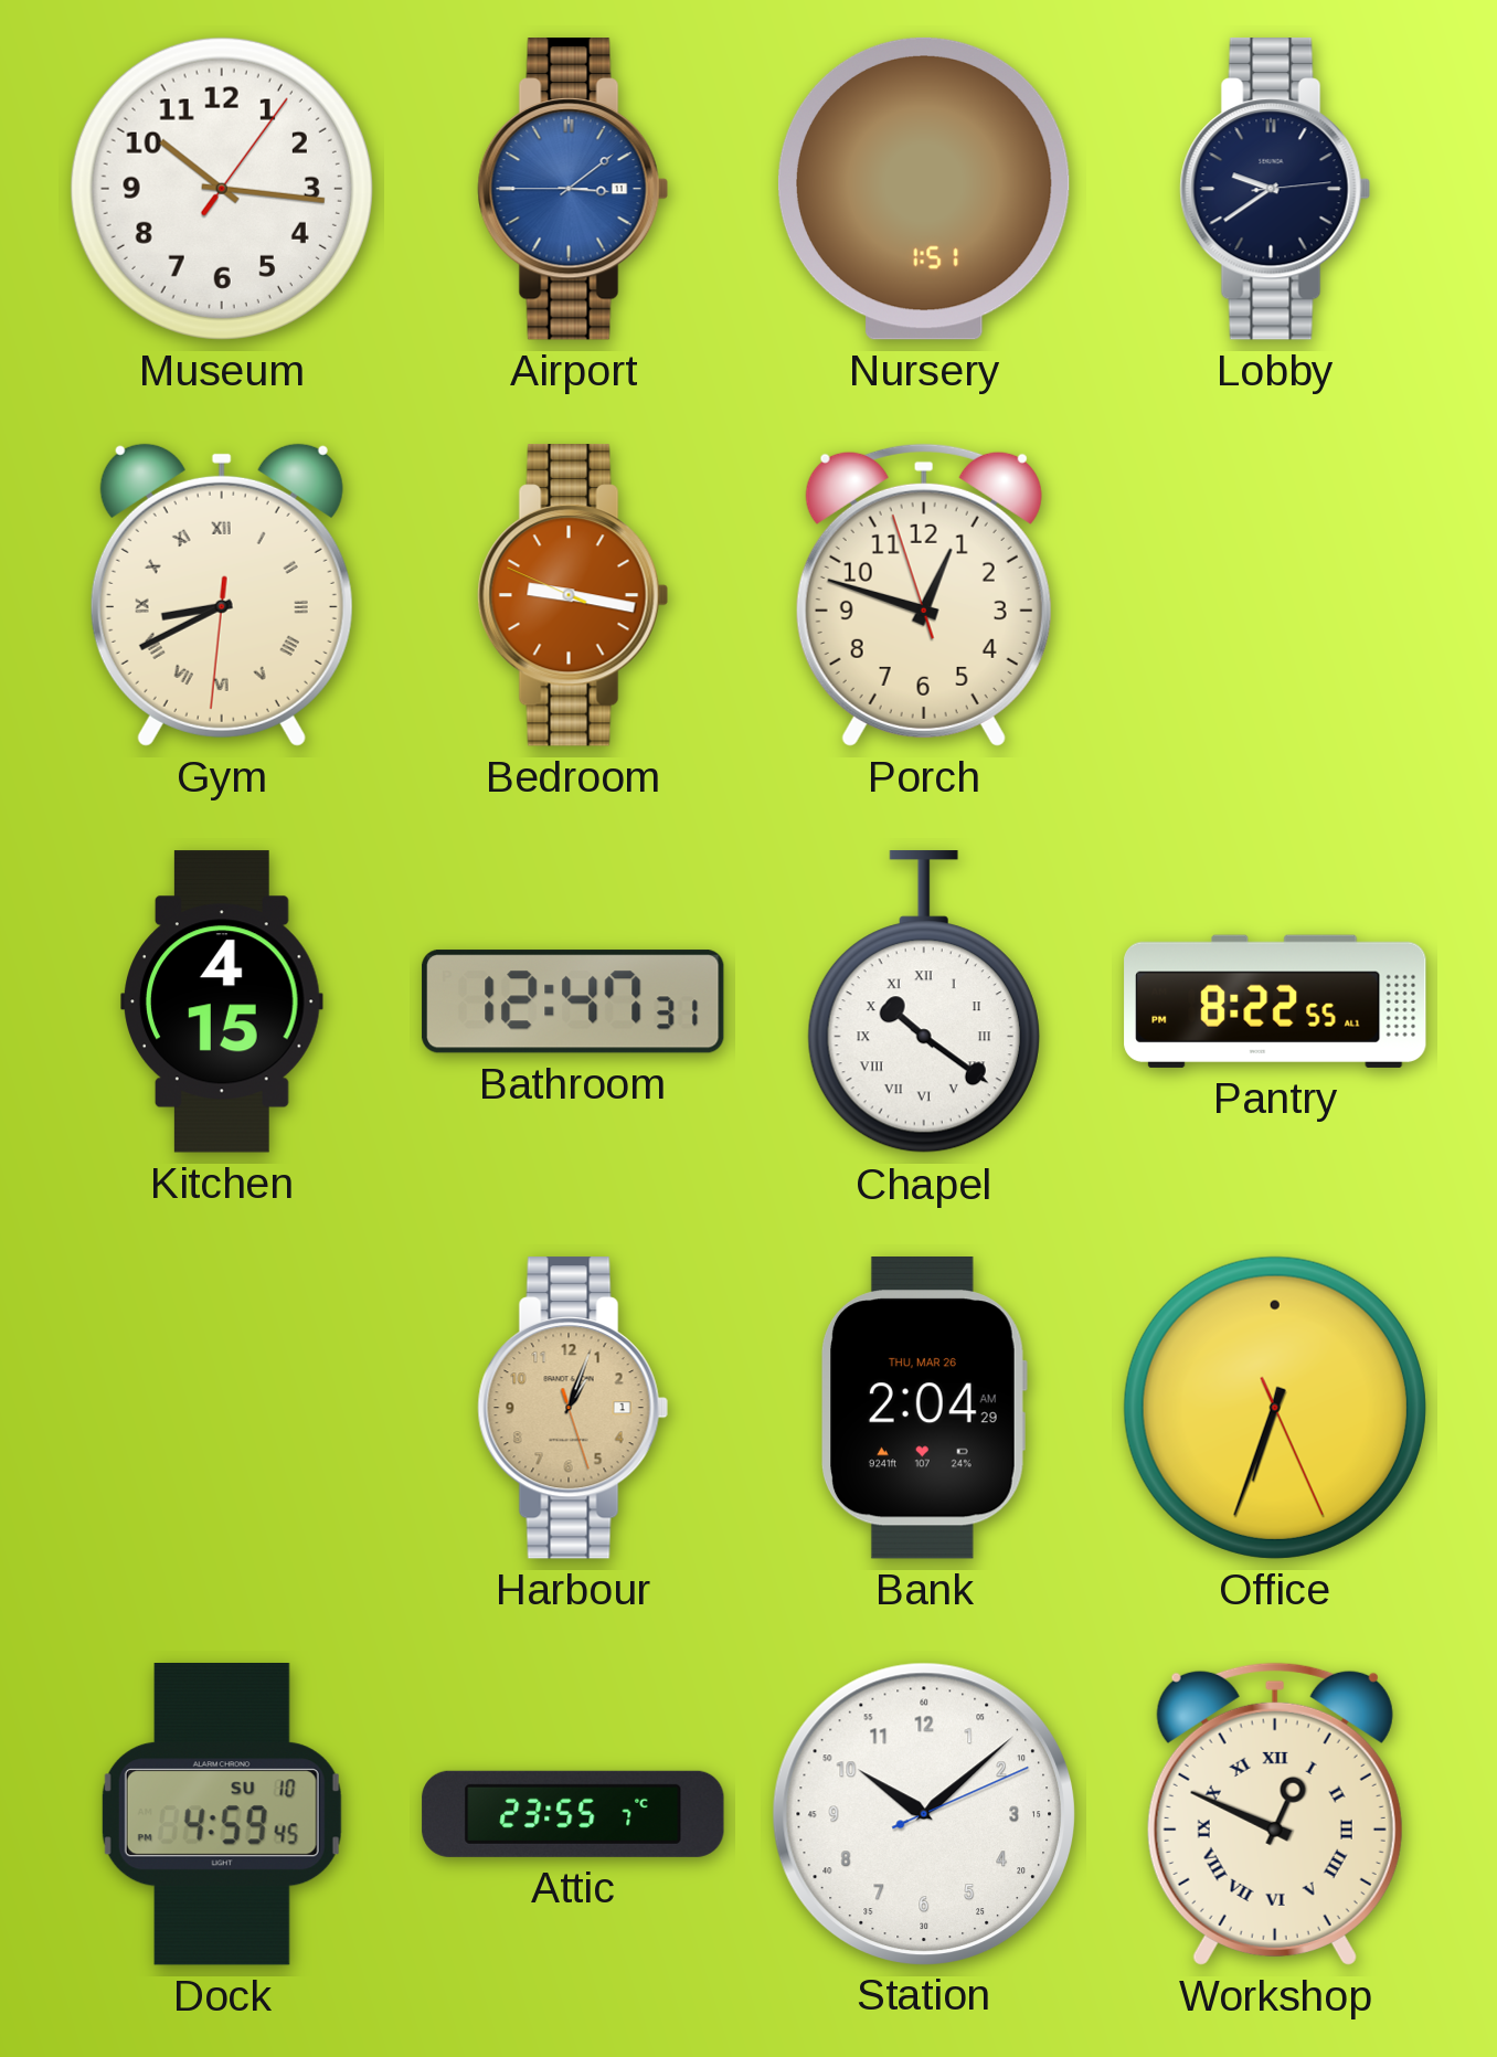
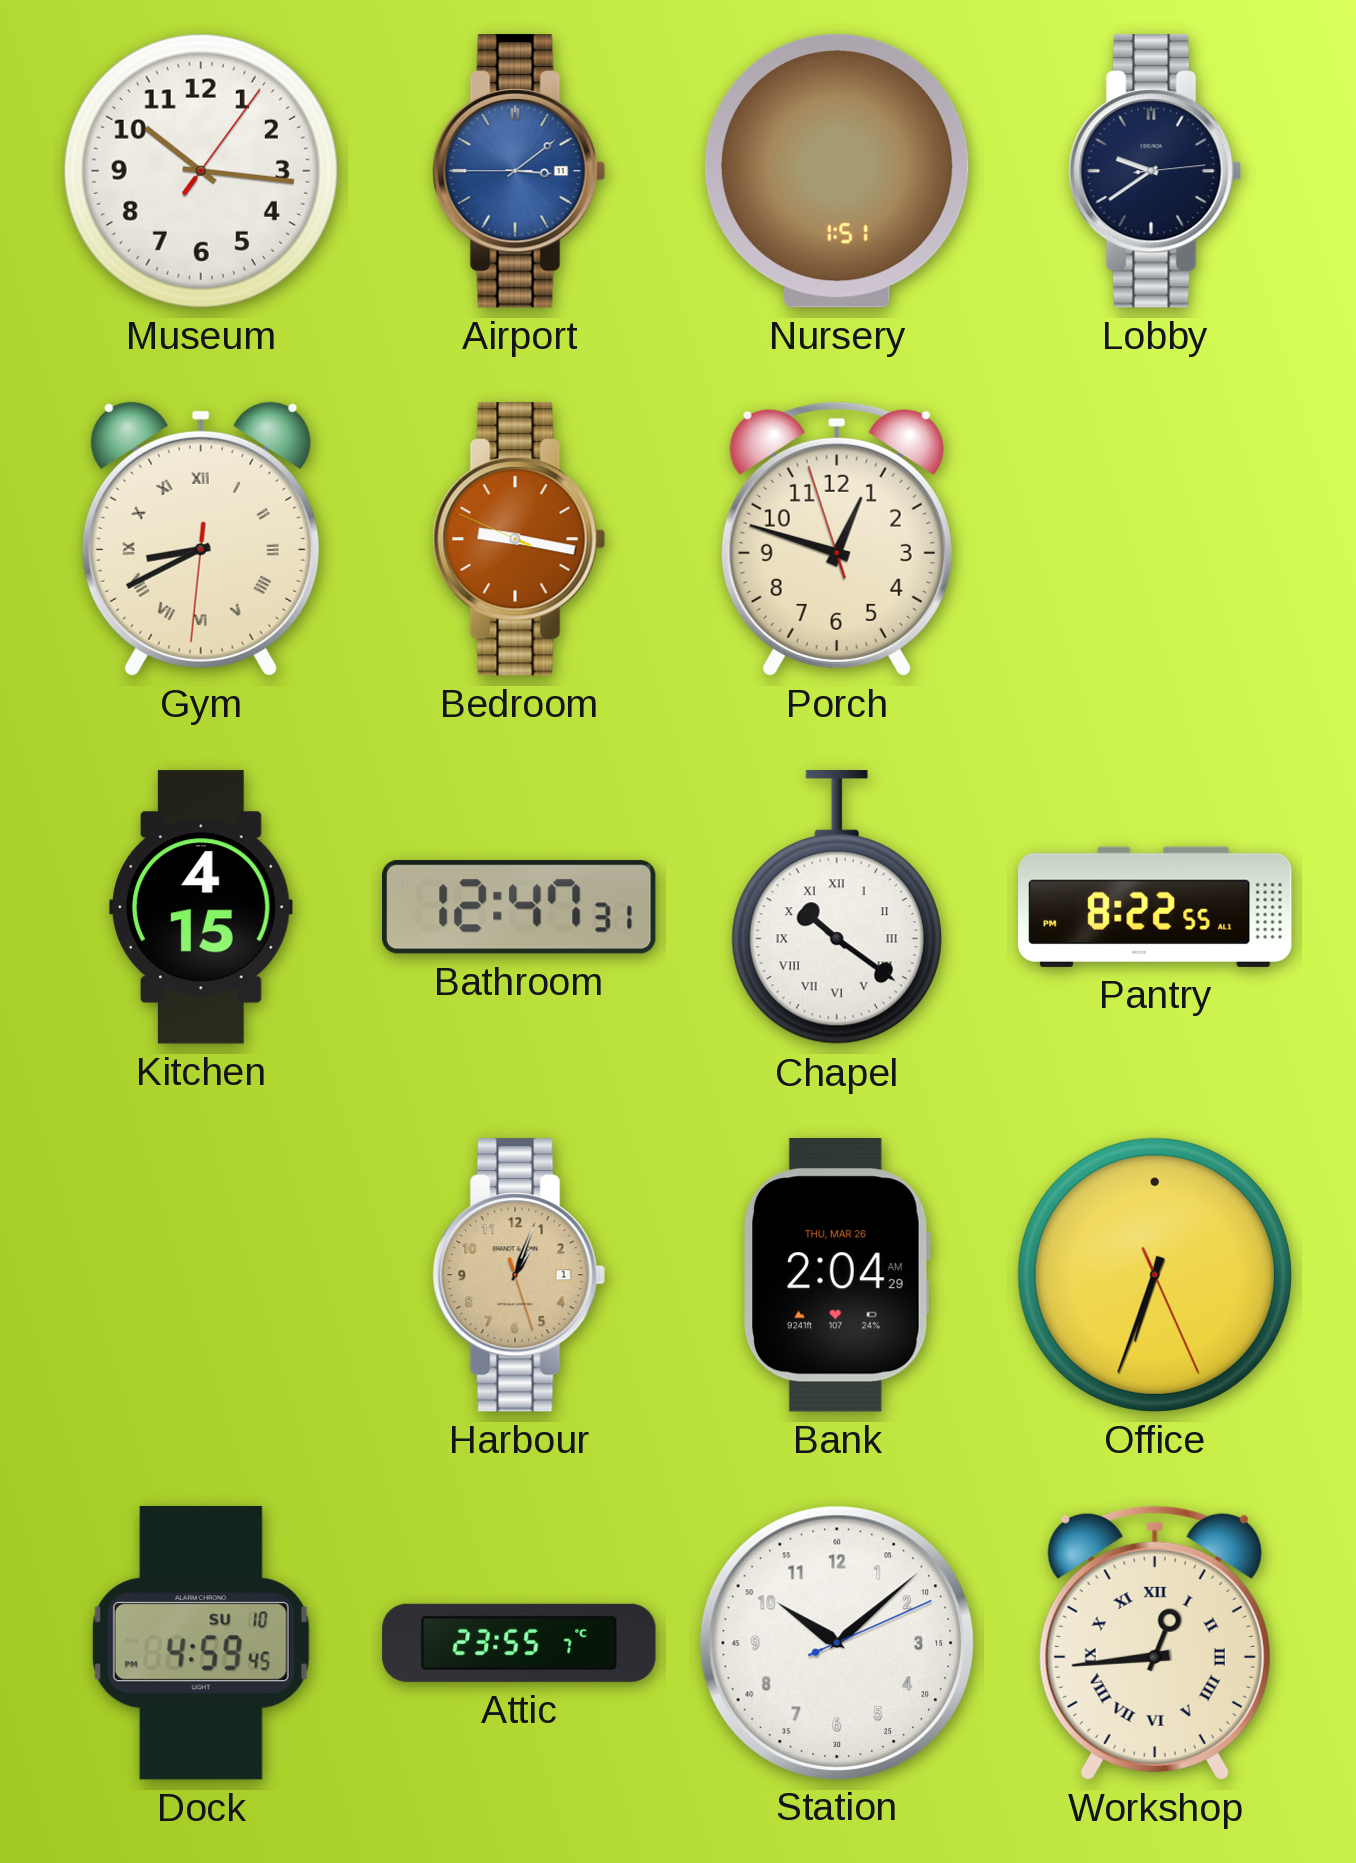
Workshop: 12:49 -> 12:44
